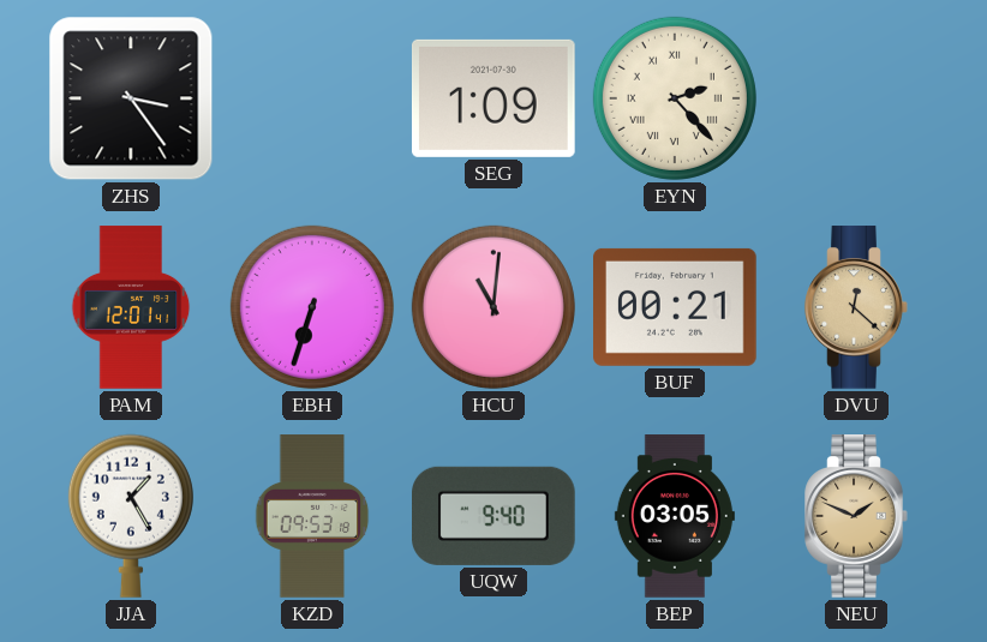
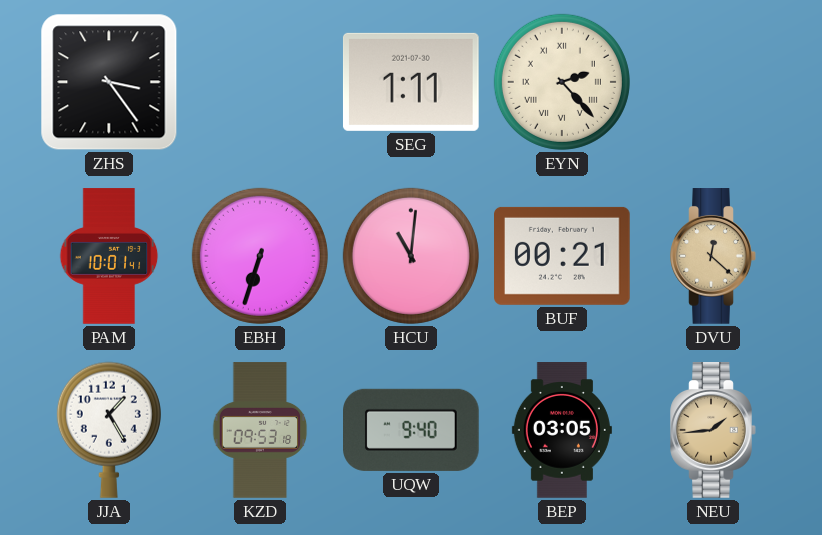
SEG: 1:09 -> 1:11
PAM: 12:01 -> 10:01
NEU: 1:49 -> 1:44
